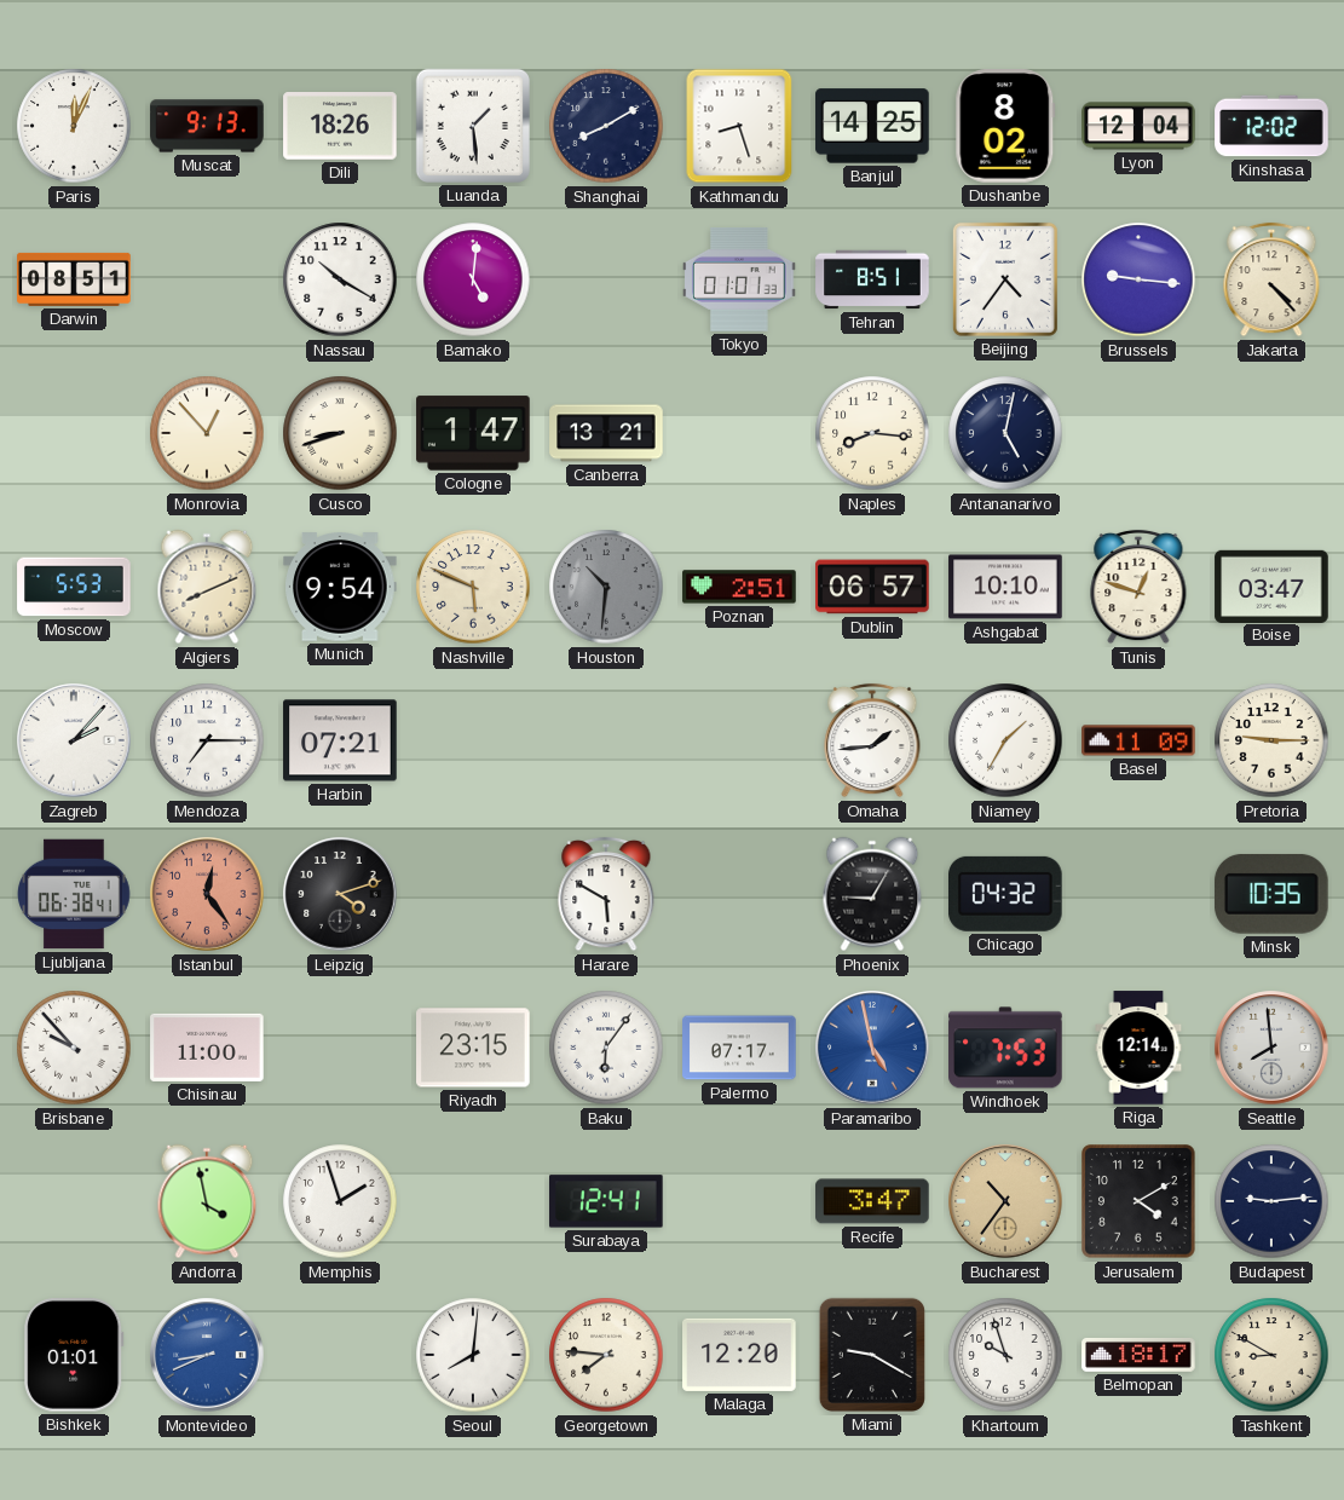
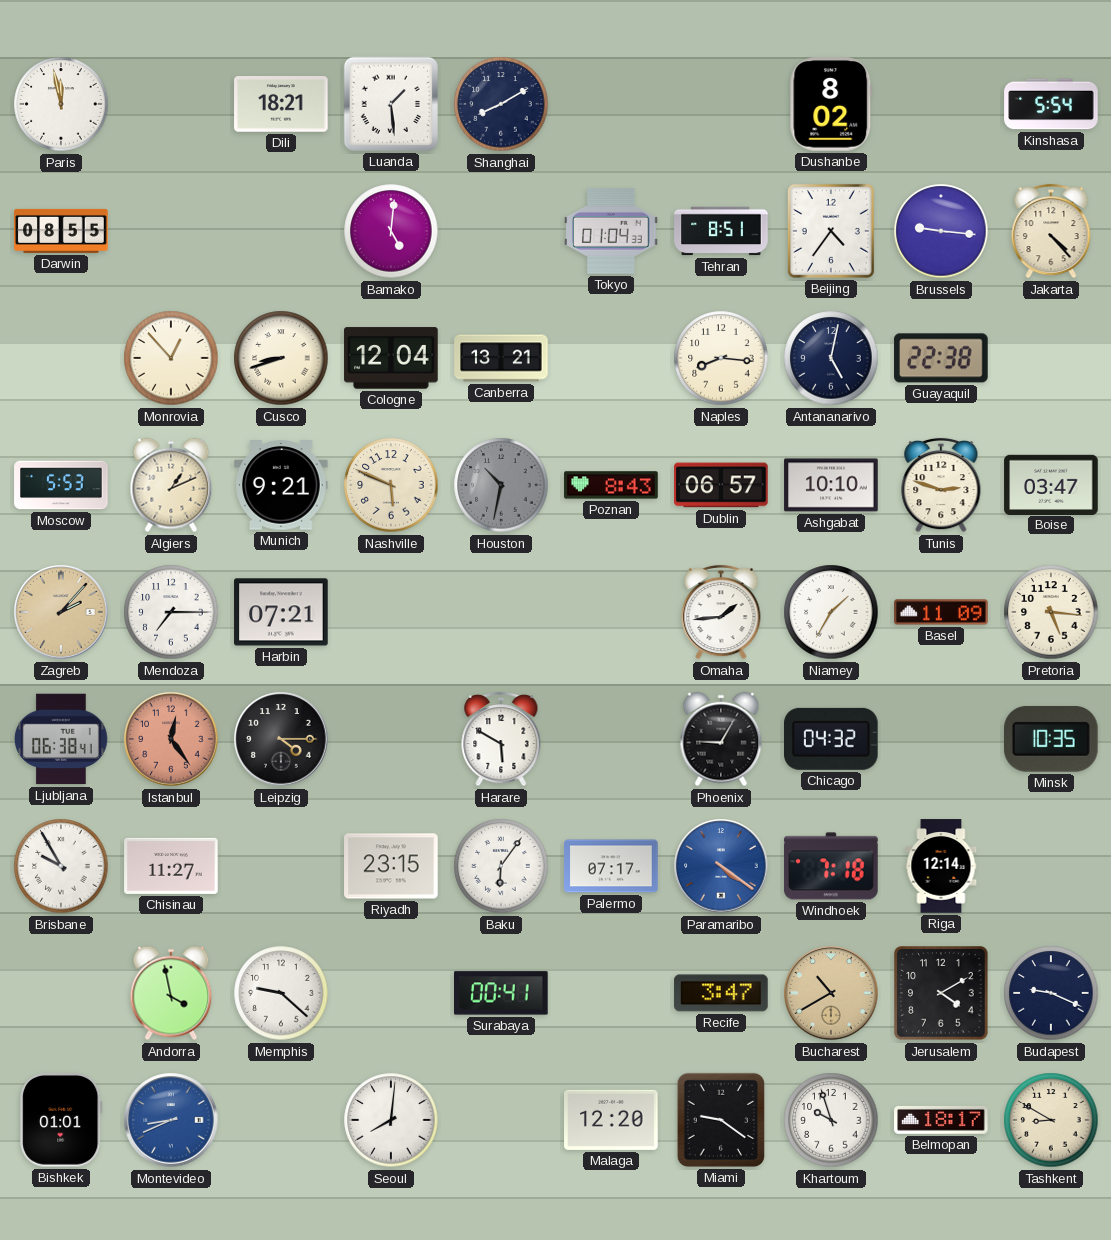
Paris: 12:04 -> 11:58
Muscat: 9:13 -> none
Dili: 18:26 -> 18:21
Kathmandu: 8:27 -> none
Banjul: 14:25 -> none
Lyon: 12:04 -> none
Kinshasa: 12:02 -> 5:54
Darwin: 08:51 -> 08:55
Nassau: 10:20 -> none
Tokyo: 01:01 -> 01:04
Cologne: 1:47 -> 12:04
Guayaquil: none -> 22:38
Algiers: 8:11 -> 1:11
Munich: 9:54 -> 9:21
Houston: 10:31 -> 10:32
Poznan: 2:51 -> 8:43
Tunis: 12:48 -> 2:48
Zagreb dial: white -> champagne
Pretoria: 9:15 -> 5:16
Leipzig: 4:12 -> 4:15
Brisbane: 9:53 -> 9:55
Chisinau: 11:00 -> 11:27
Paramaribo: 4:58 -> 4:21
Windhoek: 7:53 -> 7:18
Seattle: 7:59 -> none
Memphis: 1:57 -> 9:22
Surabaya: 12:41 -> 00:41
Bucharest: 10:36 -> 10:40
Budapest: 9:14 -> 9:19
Georgetown: 7:46 -> none
Miami: 9:20 -> 9:21
